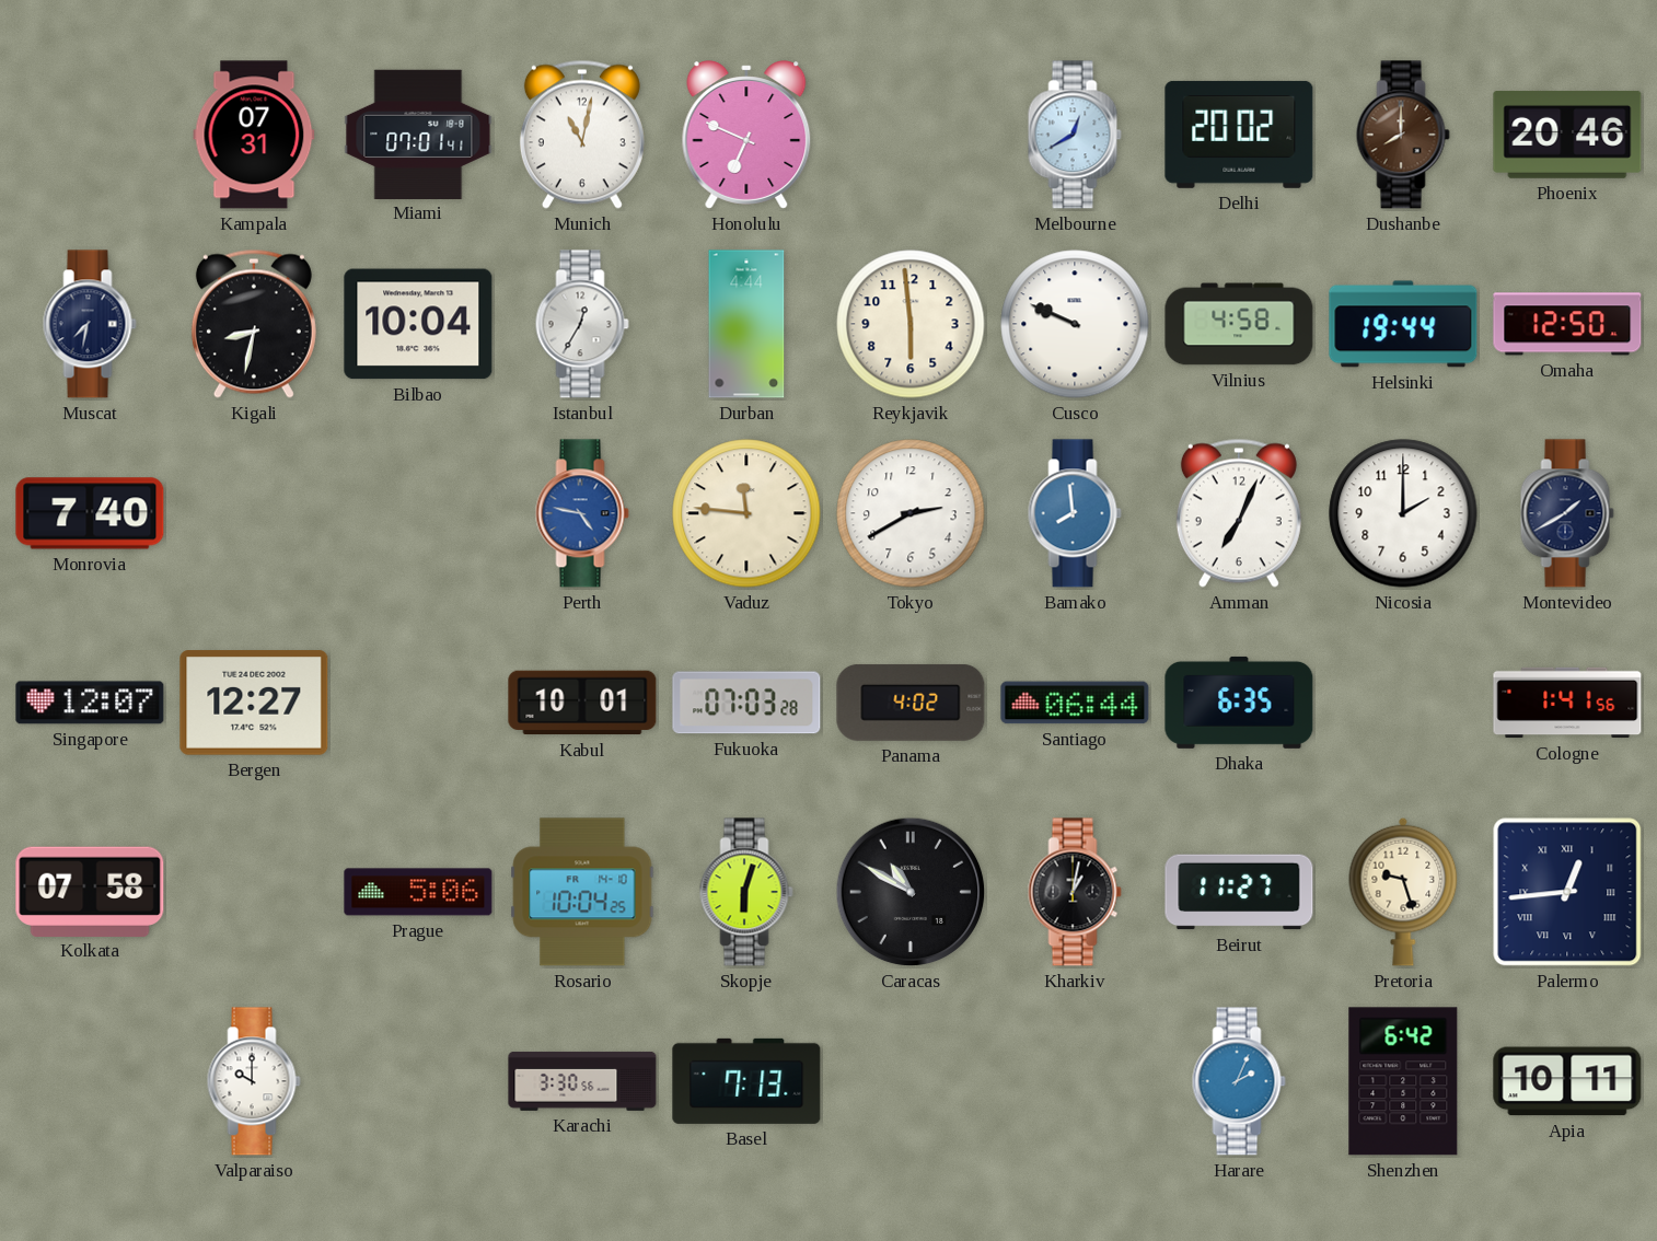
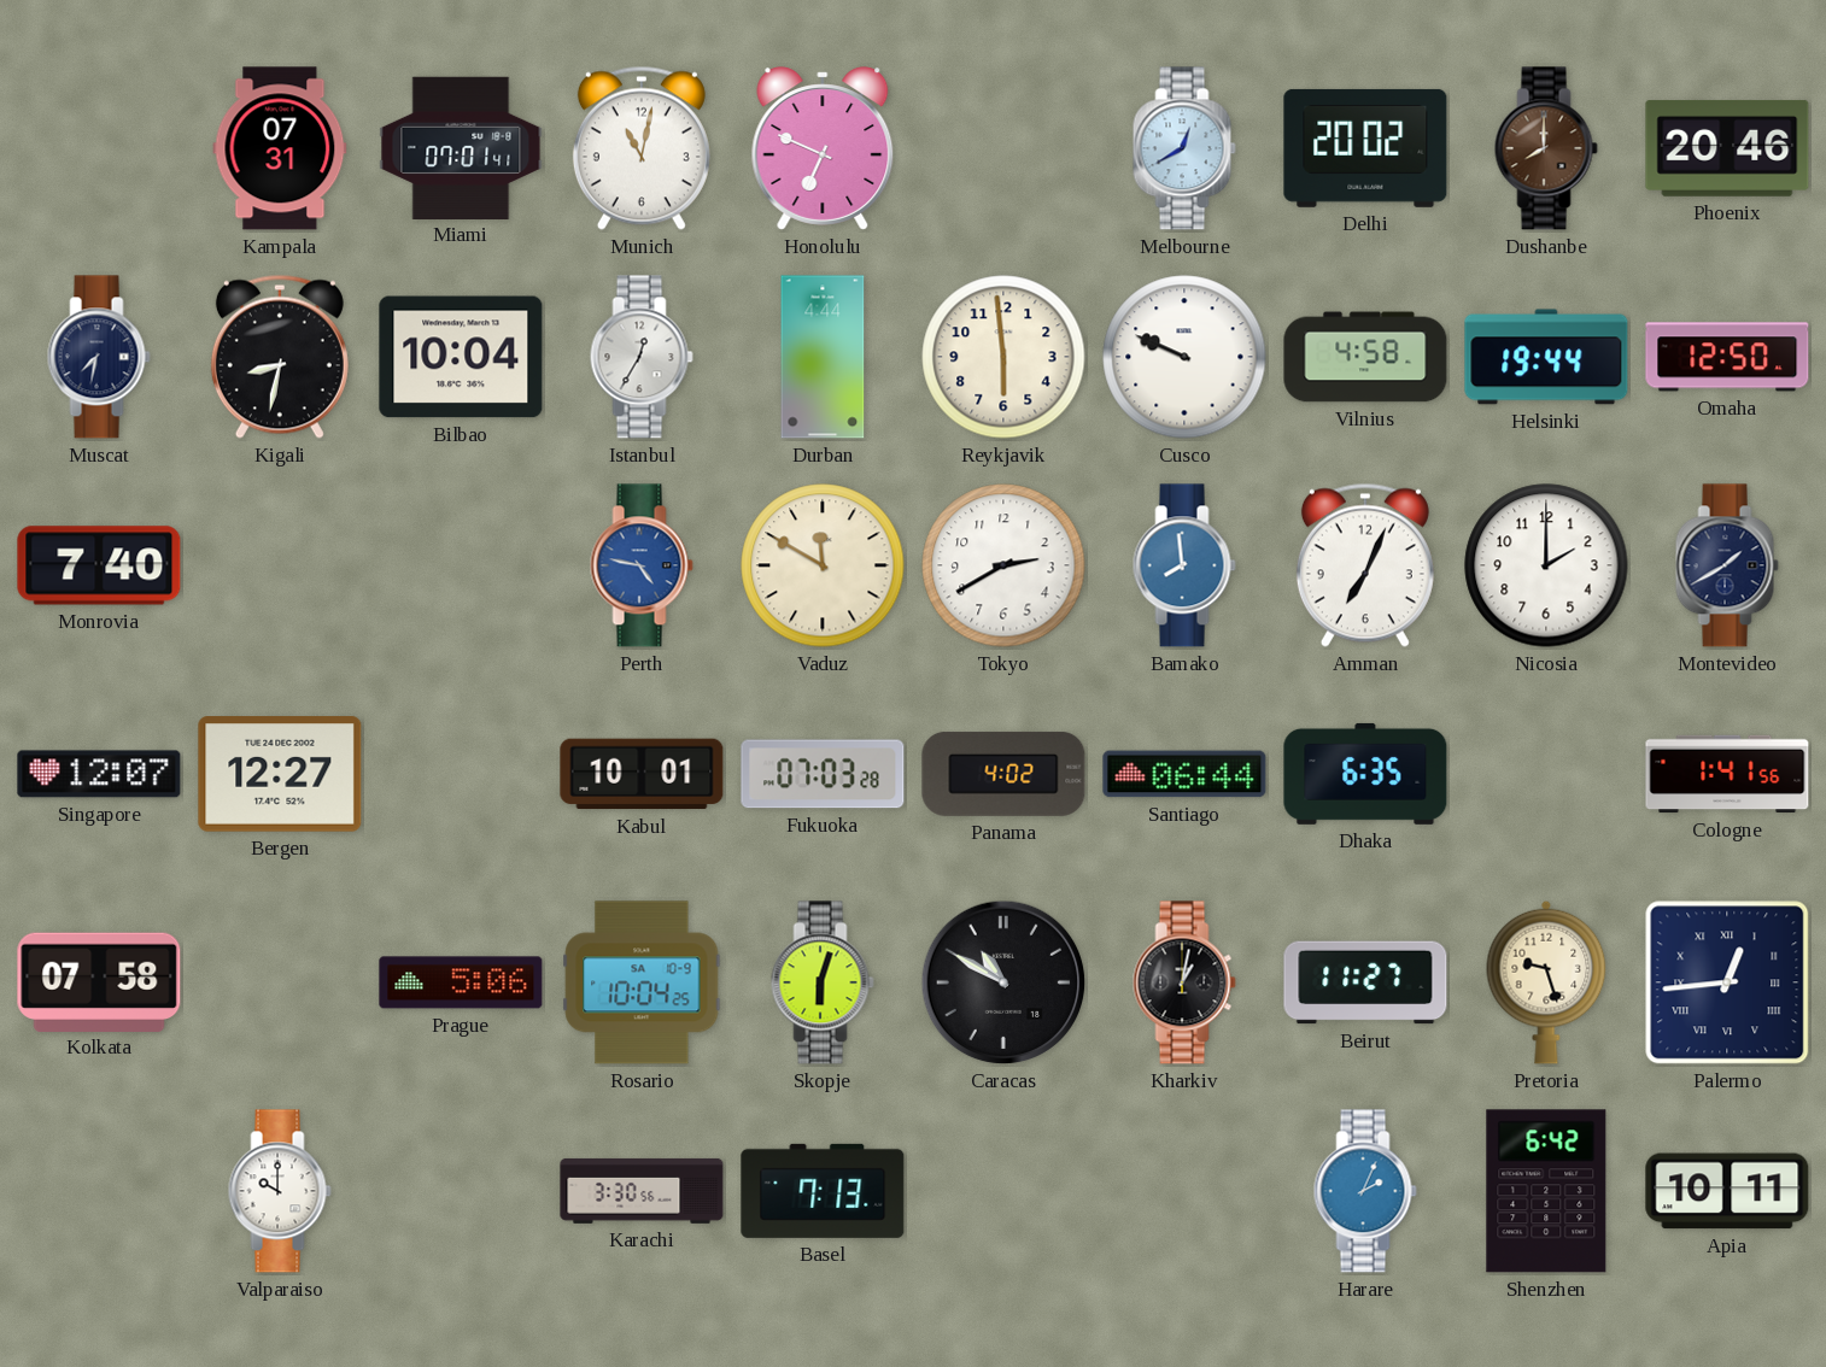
Vaduz: 11:46 -> 11:50
Rosario date: FR 14-10 -> SA 10-9
